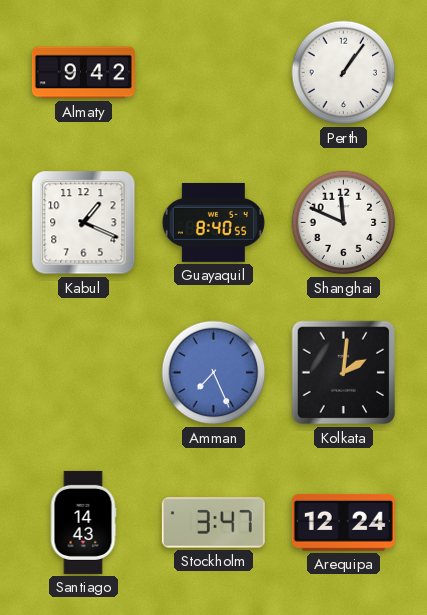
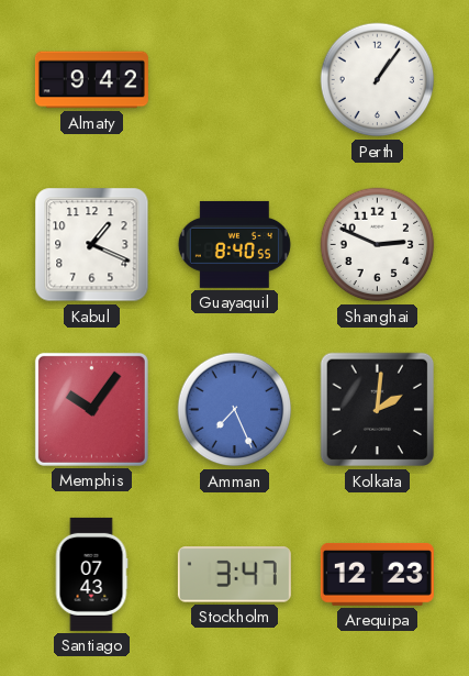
Shanghai: 11:49 -> 2:49
Memphis: none -> 10:06
Santiago: 14:43 -> 07:43
Arequipa: 12:24 -> 12:23
